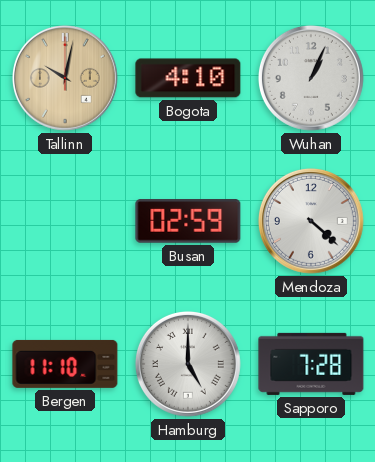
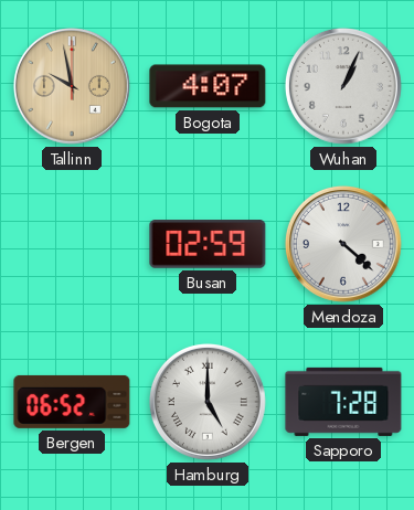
Tallinn: 10:02 -> 9:58
Bogota: 4:10 -> 4:07
Bergen: 11:10 -> 06:52
